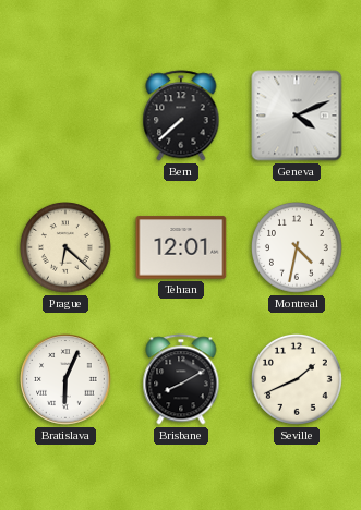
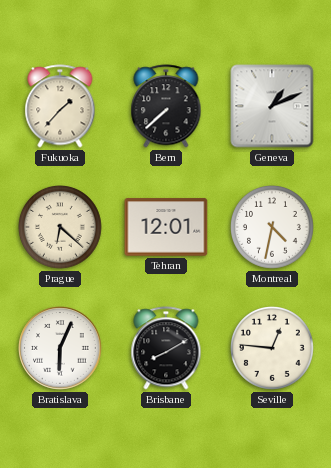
Fukuoka: none -> 1:37
Geneva: 4:11 -> 1:11
Seville: 1:41 -> 12:46
